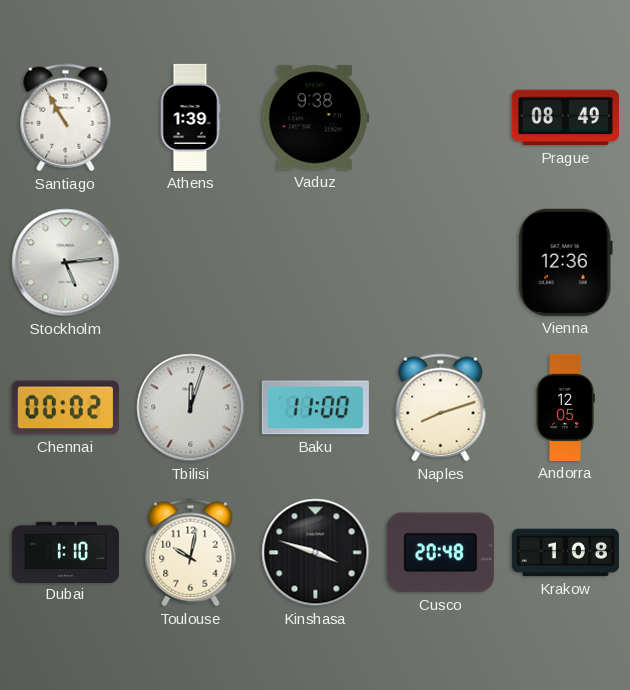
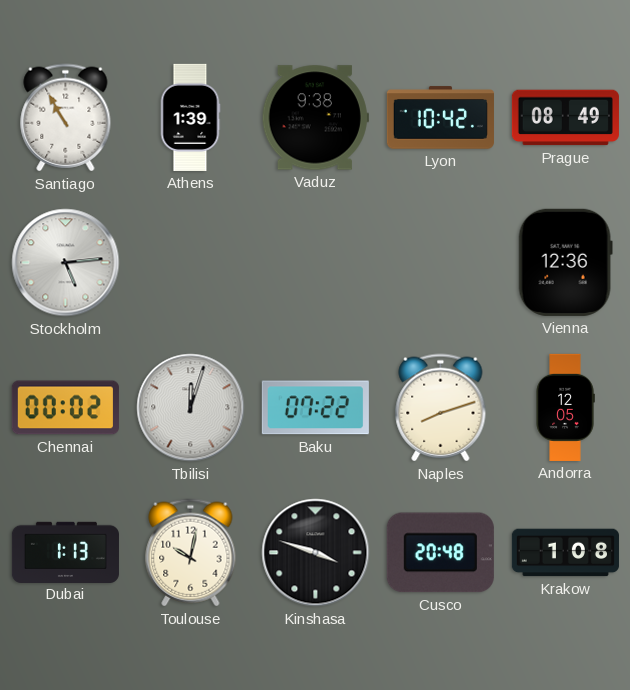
Lyon: none -> 10:42
Baku: 11:00 -> 07:22
Dubai: 1:10 -> 1:13
